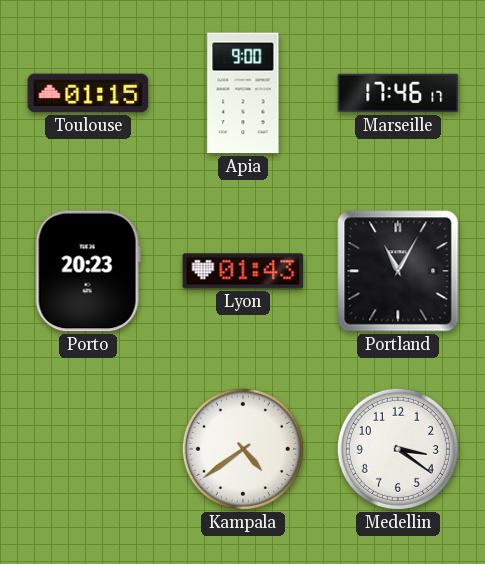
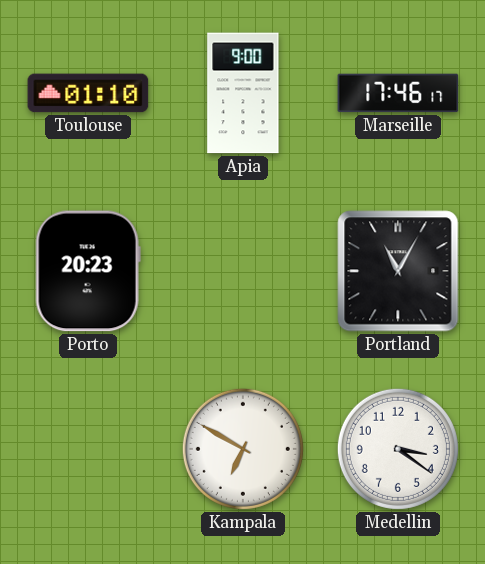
Toulouse: 01:15 -> 01:10
Lyon: 01:43 -> none
Kampala: 4:39 -> 6:50
